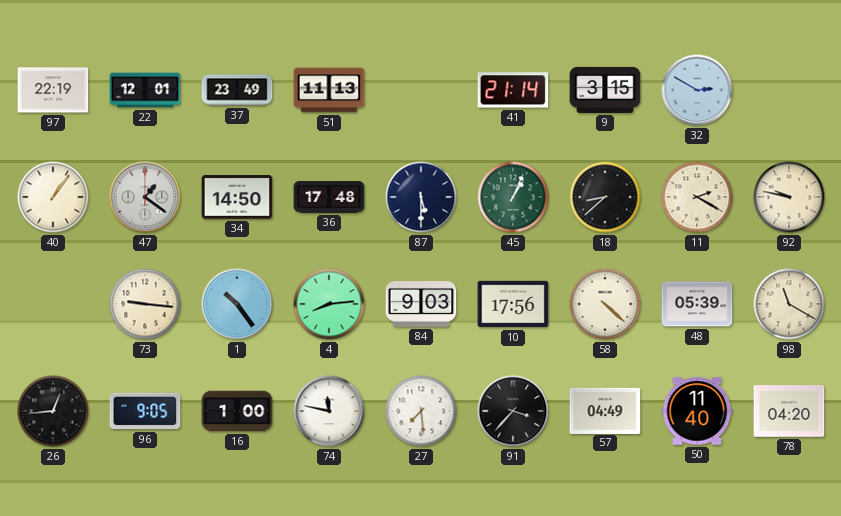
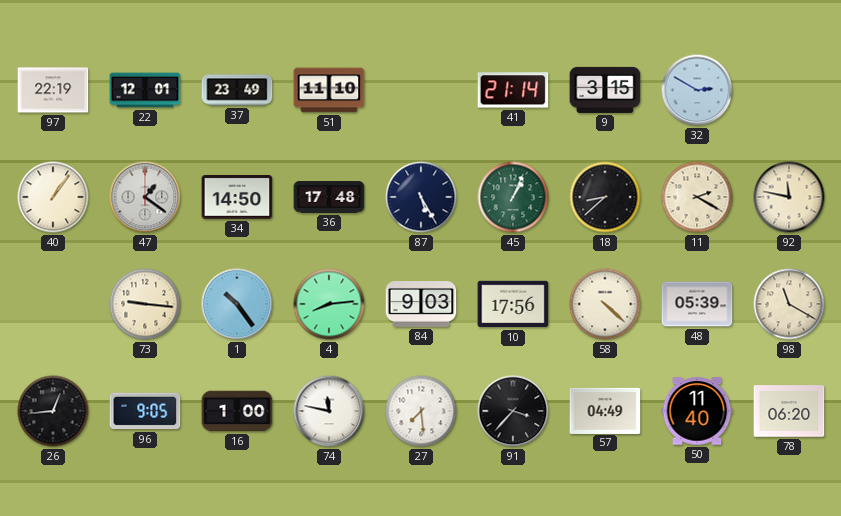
51: 11:13 -> 11:10
87: 5:30 -> 5:25
92: 9:47 -> 11:47
78: 04:20 -> 06:20
